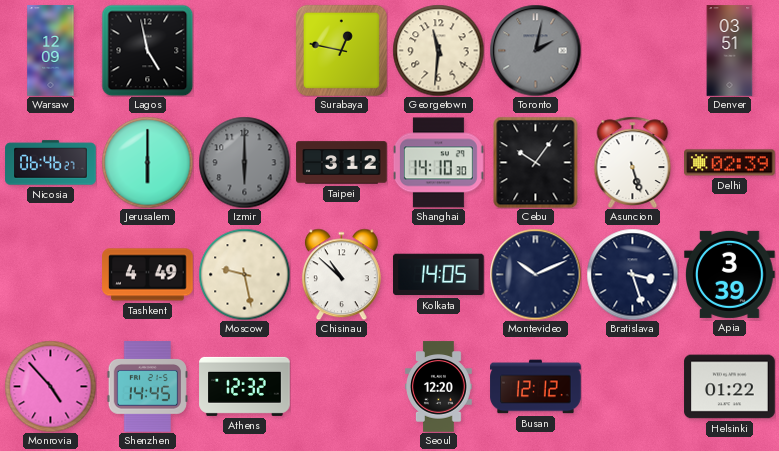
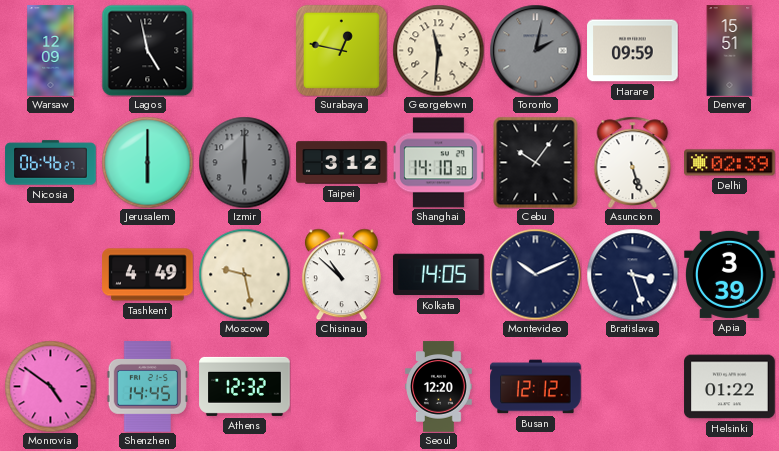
Harare: none -> 09:59
Denver: 03:51 -> 15:51
Monrovia: 4:53 -> 4:51
